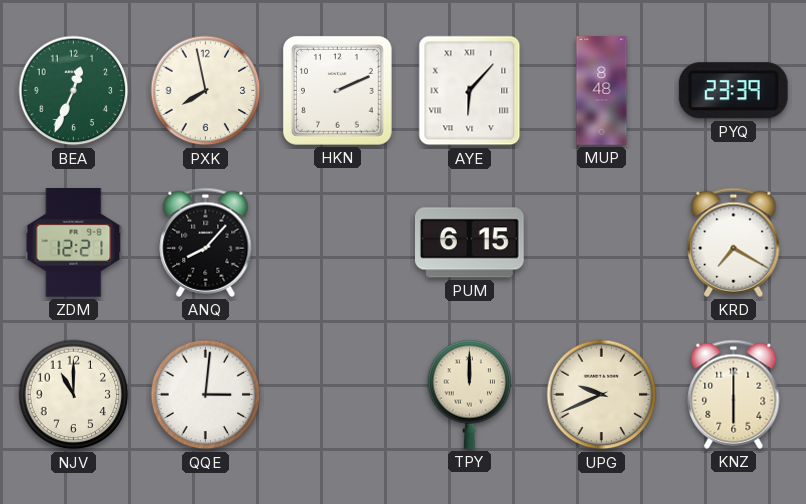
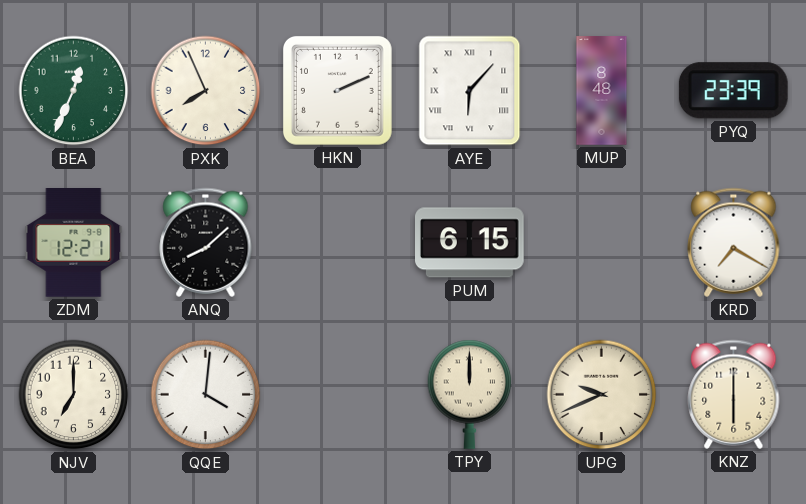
PXK: 7:58 -> 7:56
ANQ: 8:07 -> 8:08
NJV: 11:00 -> 7:00
QQE: 3:01 -> 4:01
